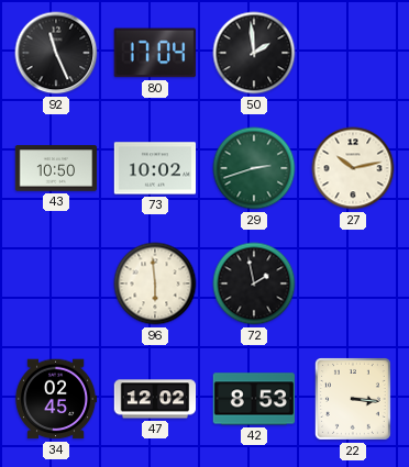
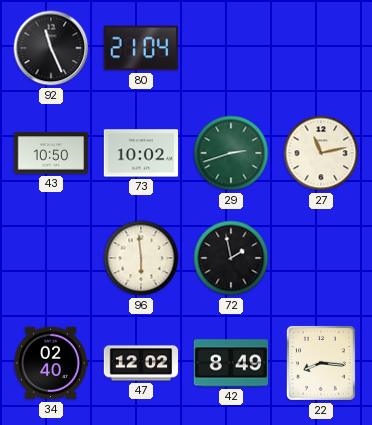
80: 17:04 -> 21:04
50: 1:59 -> none
27: 10:13 -> 11:13
34: 02:45 -> 02:40
42: 8:53 -> 8:49
22: 3:16 -> 8:16
